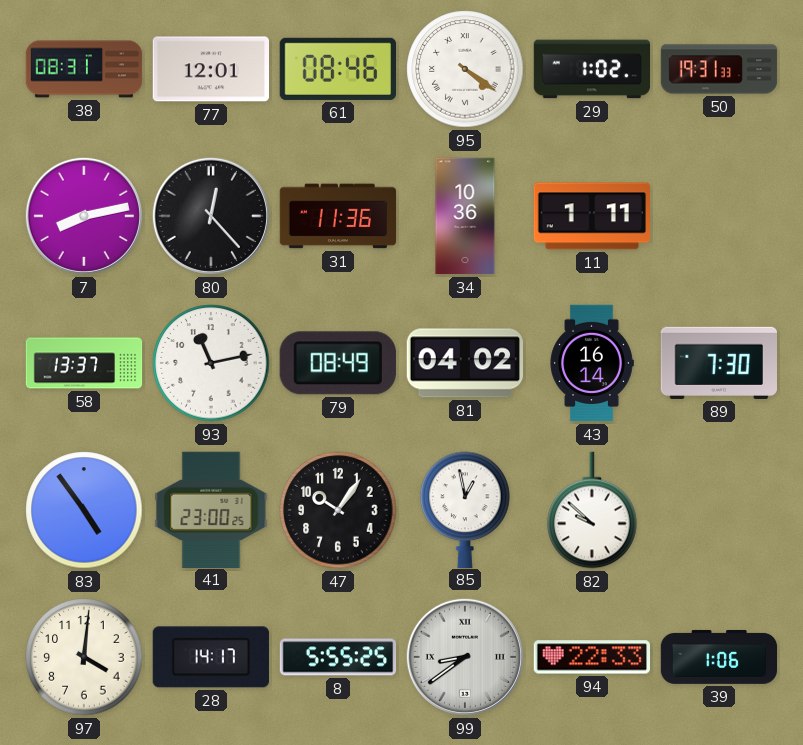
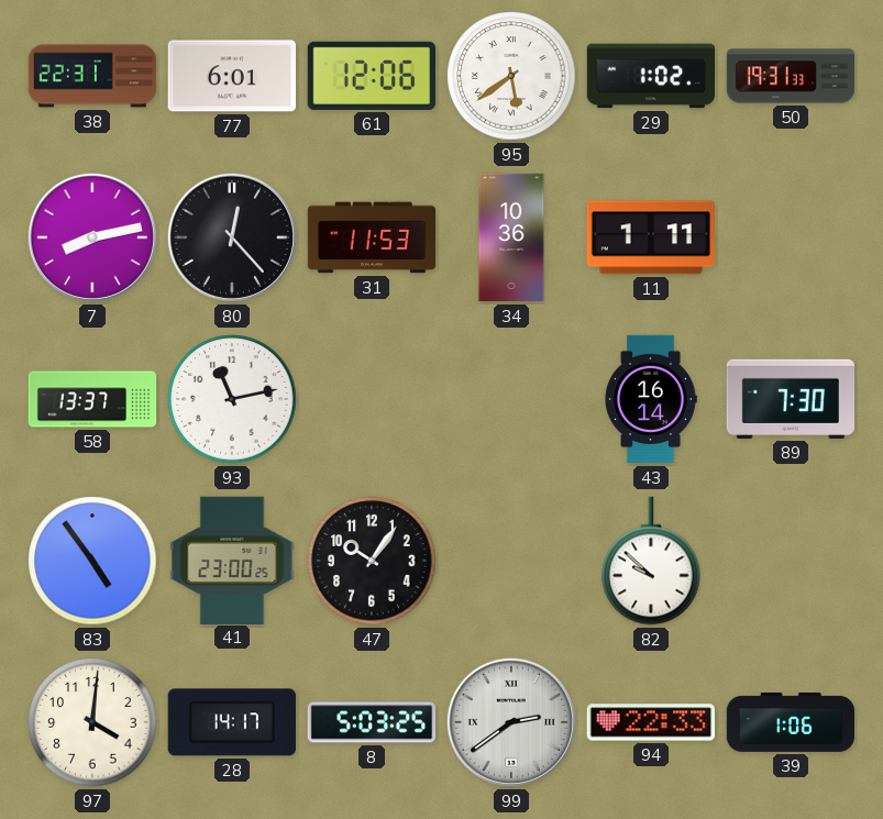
38: 08:31 -> 22:31
77: 12:01 -> 6:01
61: 08:46 -> 12:06
95: 4:21 -> 5:39
31: 11:36 -> 11:53
79: 08:49 -> none
81: 04:02 -> none
85: 12:58 -> none
8: 5:55 -> 5:03
99: 8:39 -> 2:39
